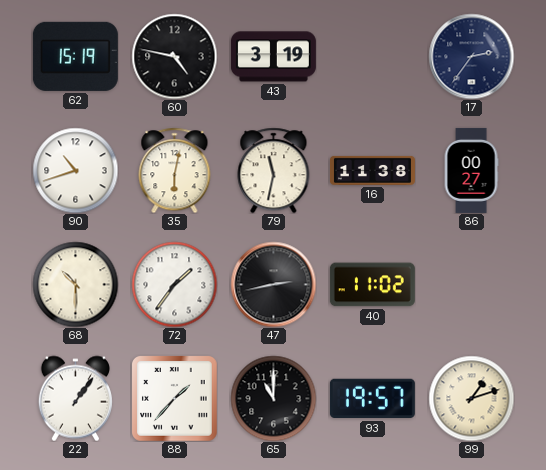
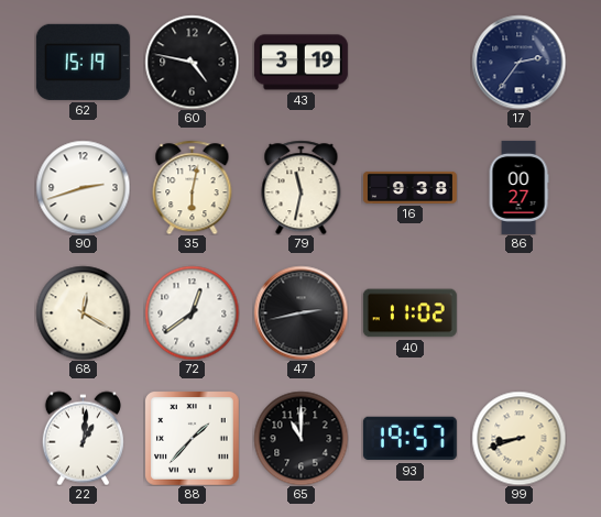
90: 10:42 -> 2:42
16: 11:38 -> 9:38
68: 10:30 -> 12:20
72: 1:36 -> 12:39
22: 1:06 -> 1:01
99: 1:12 -> 8:42
